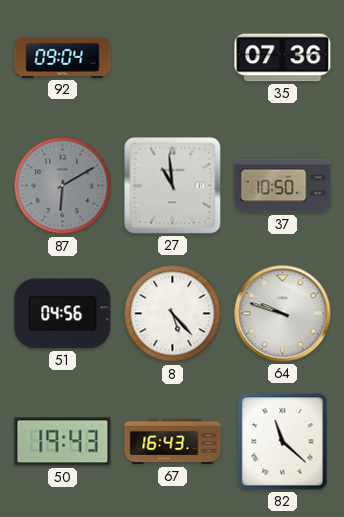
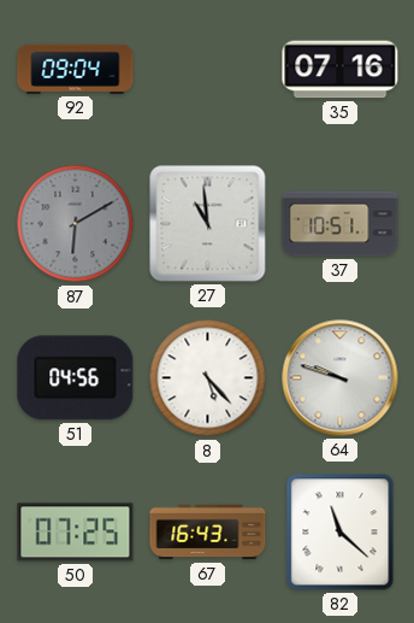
35: 07:36 -> 07:16
37: 10:50 -> 10:51
50: 19:43 -> 07:25
